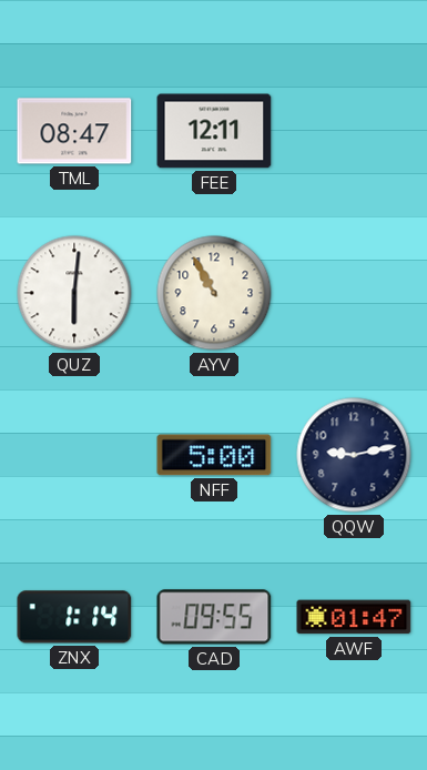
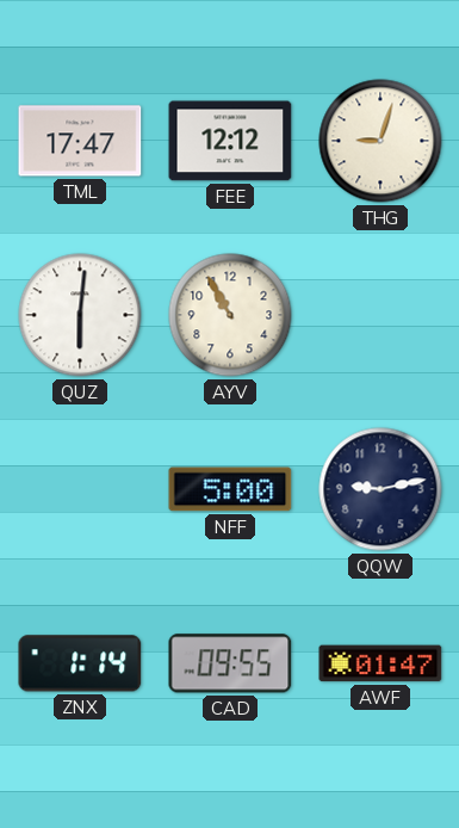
TML: 08:47 -> 17:47
FEE: 12:11 -> 12:12
THG: none -> 9:03
